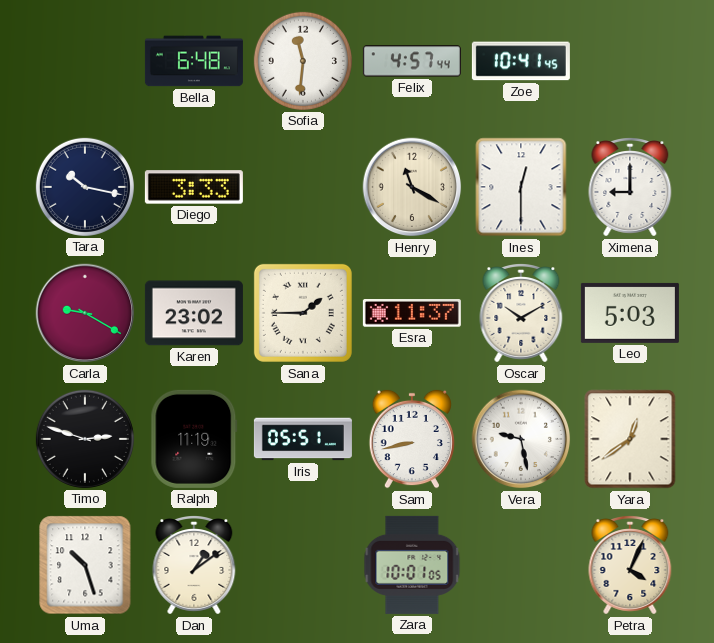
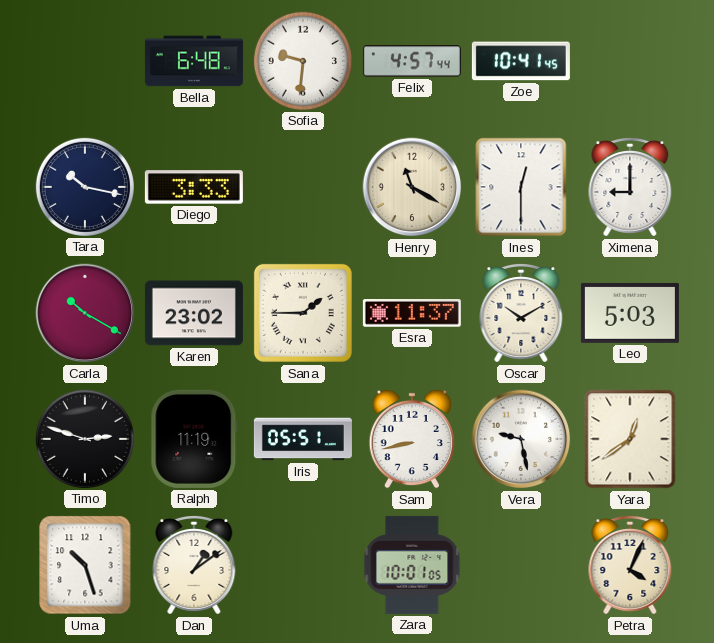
Sofia: 11:31 -> 9:31
Carla: 9:20 -> 10:20
